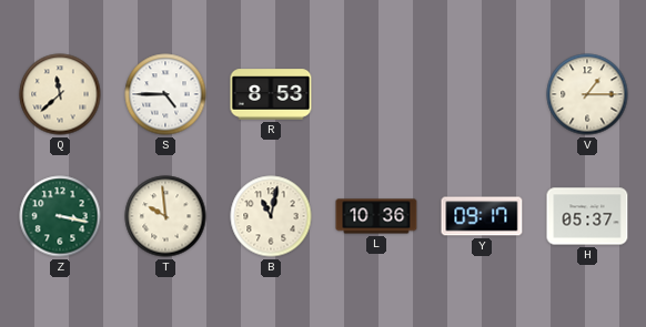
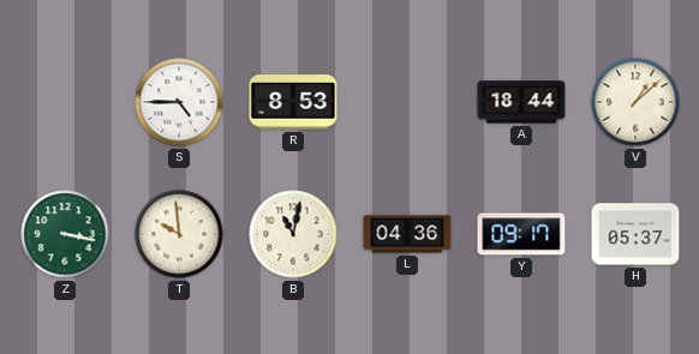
Q: 11:38 -> none
A: none -> 18:44
V: 1:15 -> 1:08
L: 10:36 -> 04:36
